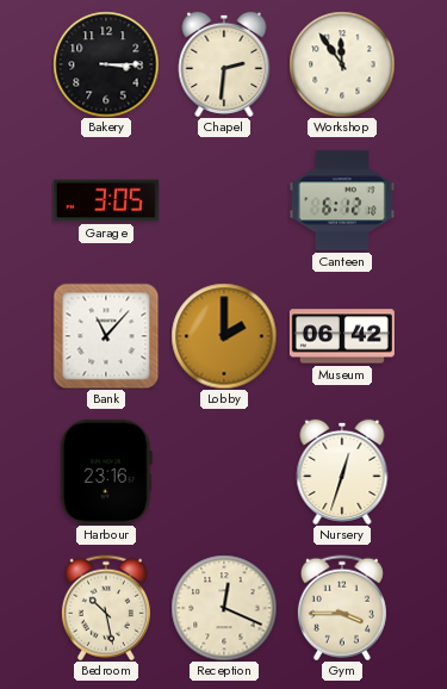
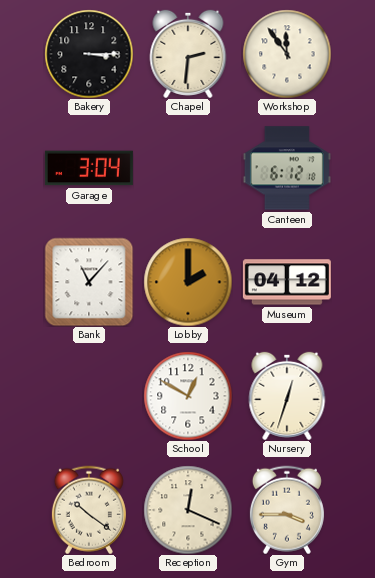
Garage: 3:05 -> 3:04
Museum: 06:42 -> 04:12
Harbour: 23:16 -> none
School: none -> 12:50
Bedroom: 10:28 -> 10:21
